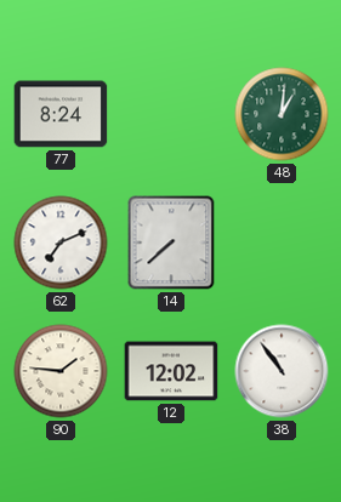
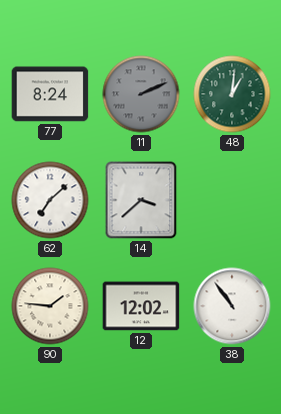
11: none -> 2:11
62: 7:11 -> 7:08
14: 7:38 -> 3:38
